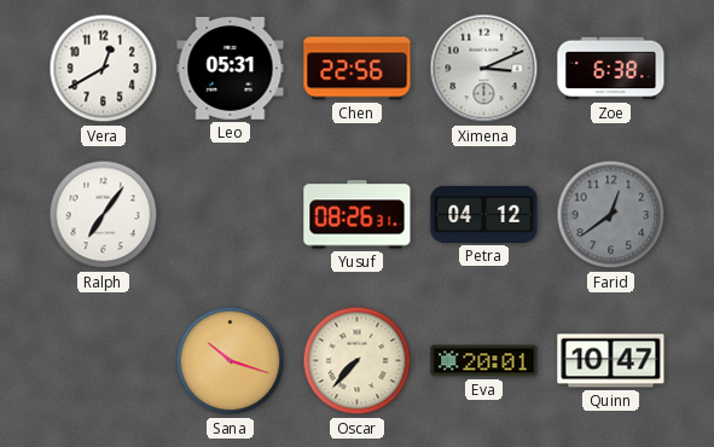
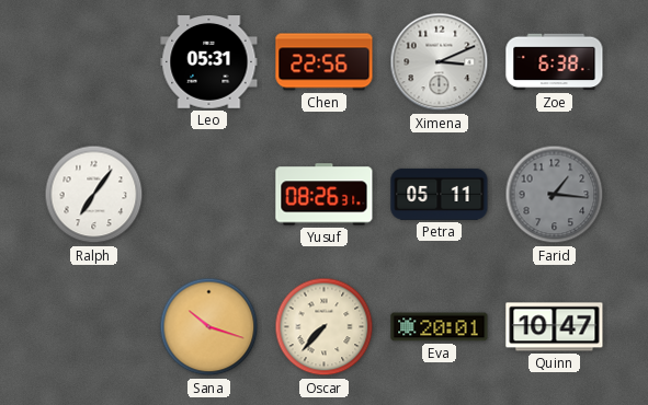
Vera: 12:40 -> none
Petra: 04:12 -> 05:11
Farid: 12:39 -> 1:16
